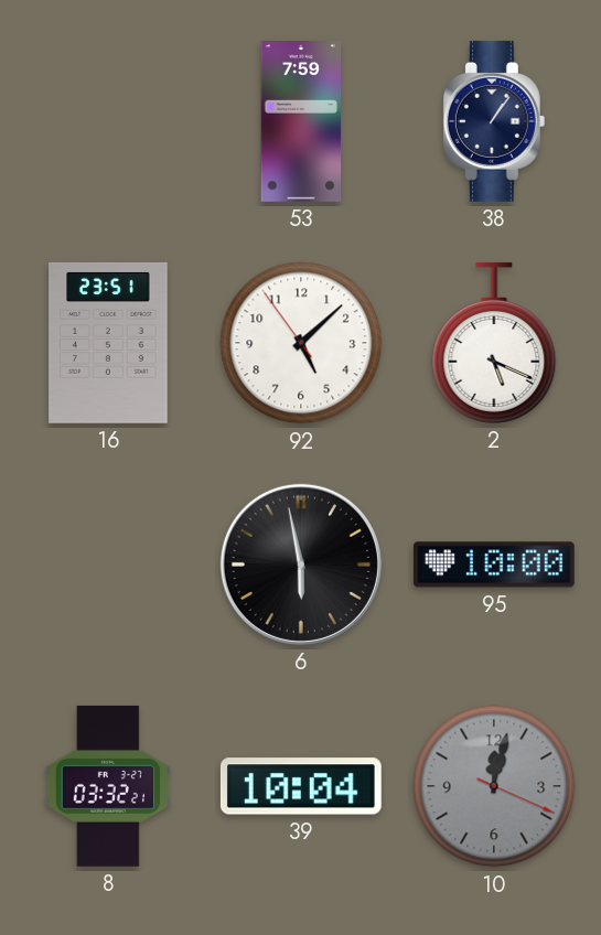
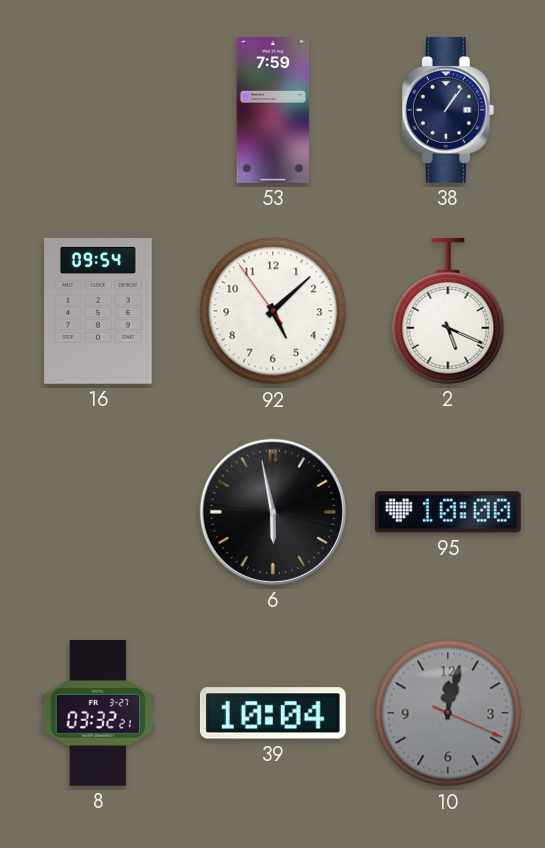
16: 23:51 -> 09:54
